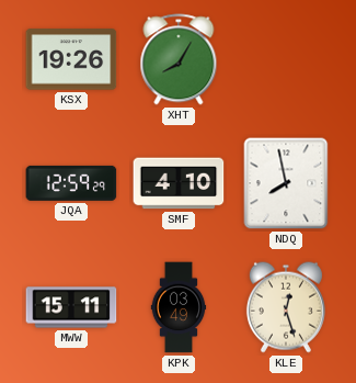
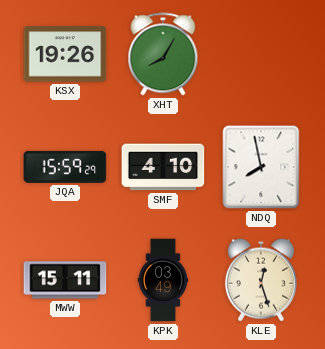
JQA: 12:59 -> 15:59
